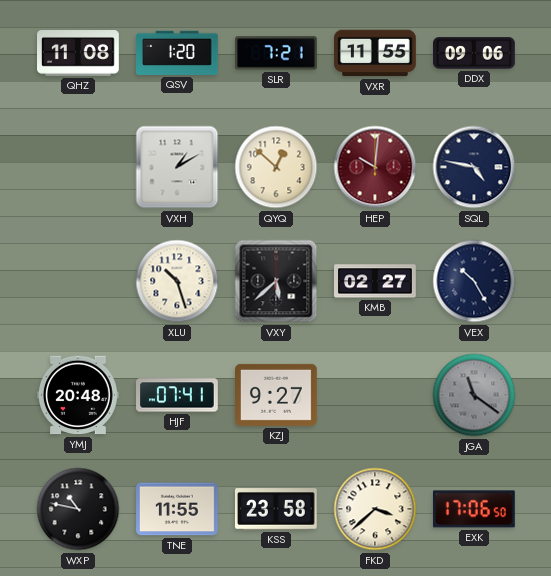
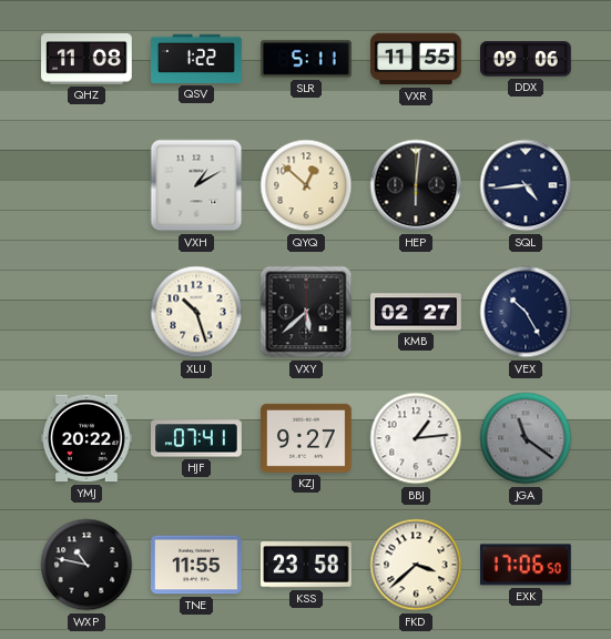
QSV: 1:20 -> 1:22
SLR: 7:21 -> 5:11
HEP: 10:01 -> 6:01
HEP dial: burgundy -> black
SQL: 4:47 -> 4:44
YMJ: 20:48 -> 20:22
BBJ: none -> 1:14
